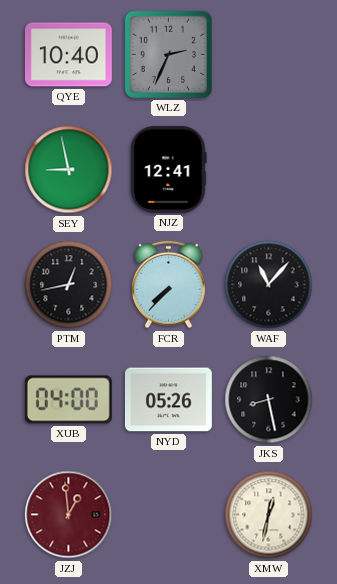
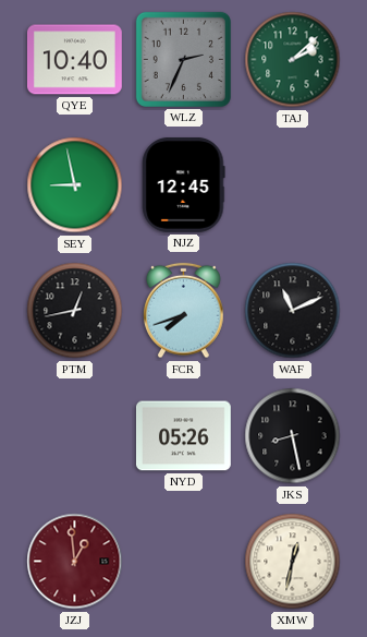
TAJ: none -> 2:08
NJZ: 12:41 -> 12:45
FCR: 7:37 -> 7:42
WAF: 11:07 -> 11:11
XUB: 04:00 -> none
